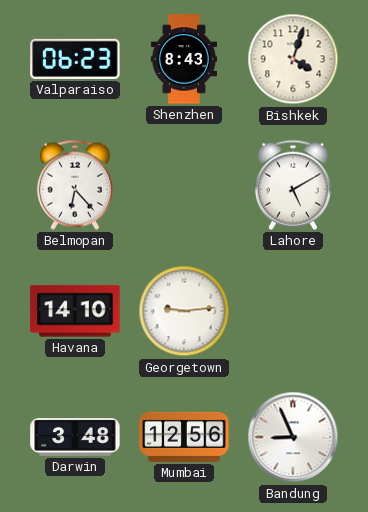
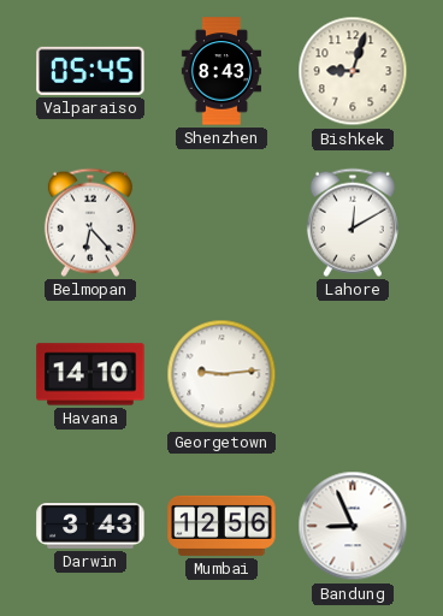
Valparaiso: 06:23 -> 05:45
Bishkek: 4:03 -> 9:03
Lahore: 5:10 -> 12:10
Darwin: 3:48 -> 3:43
